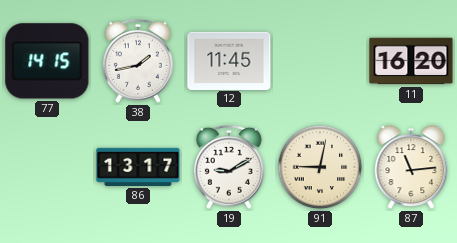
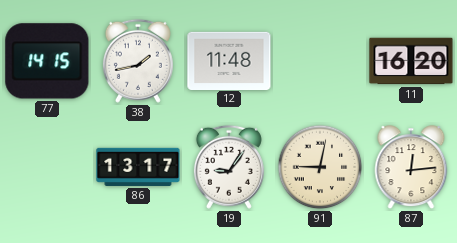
12: 11:45 -> 11:48
19: 9:10 -> 9:06
87: 11:14 -> 12:14
